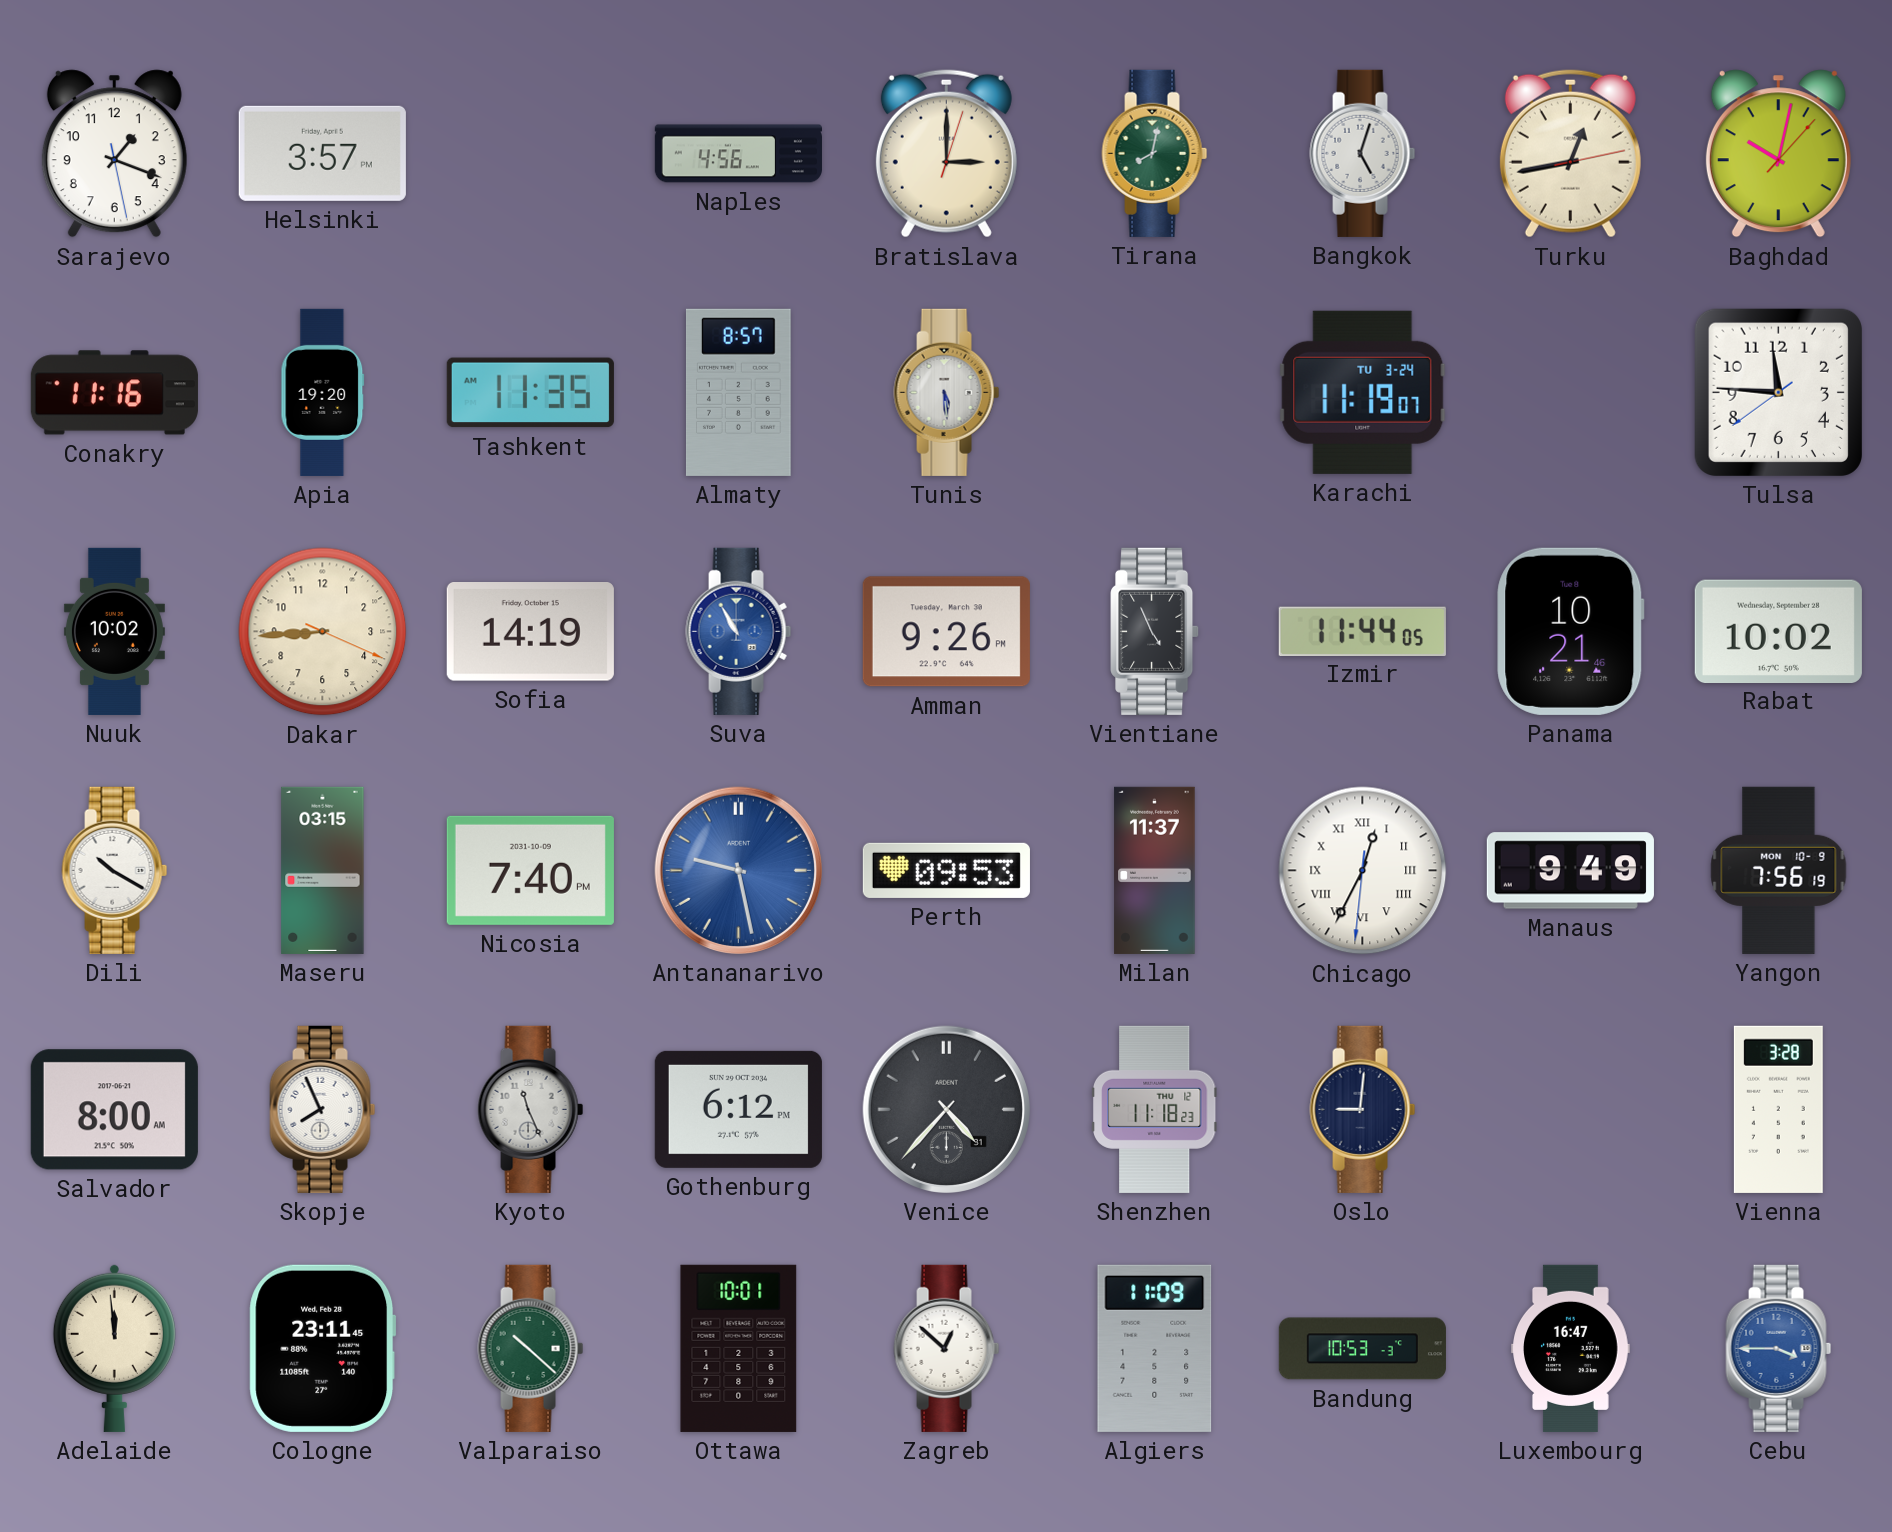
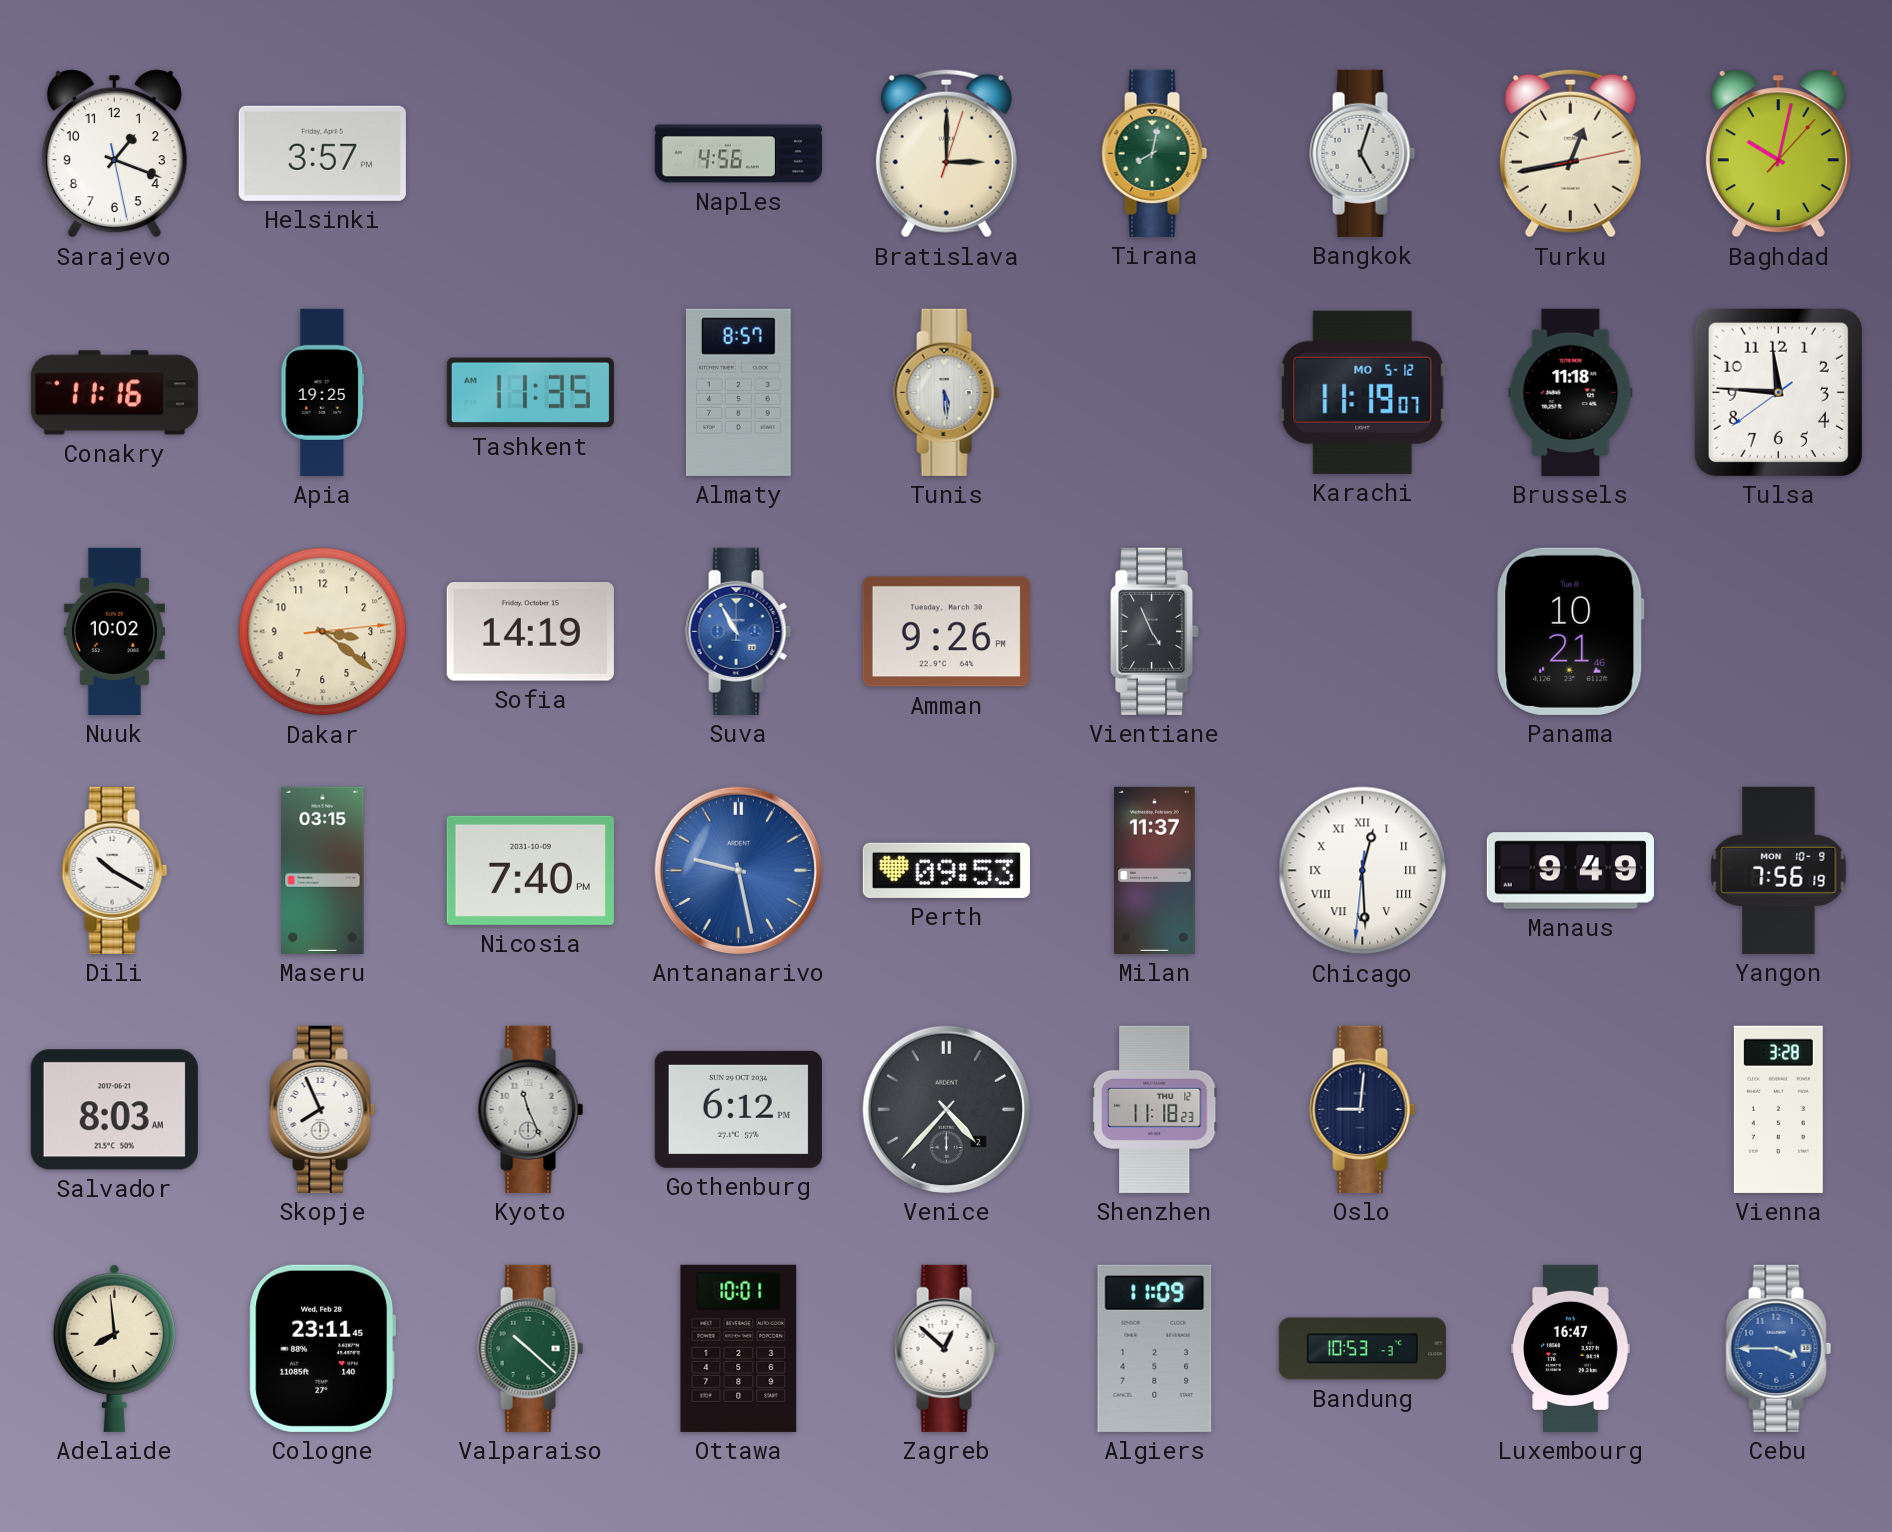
Apia: 19:20 -> 19:25
Karachi date: TU 3-24 -> MO 5-12
Brussels: none -> 11:18
Dakar: 8:44 -> 3:21
Izmir: 11:44 -> none
Rabat: 10:02 -> none
Chicago: 12:34 -> 12:29
Salvador: 8:00 -> 8:03
Venice date: 31 -> 2
Adelaide: 11:59 -> 7:59
